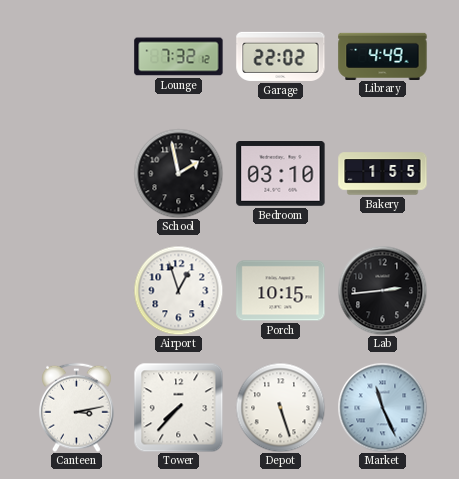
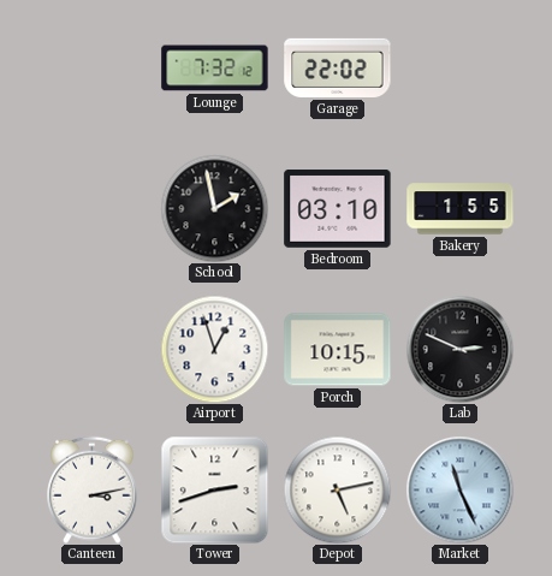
Library: 4:49 -> none
Lab: 2:44 -> 2:49
Tower: 7:37 -> 2:42
Depot: 5:27 -> 5:13
